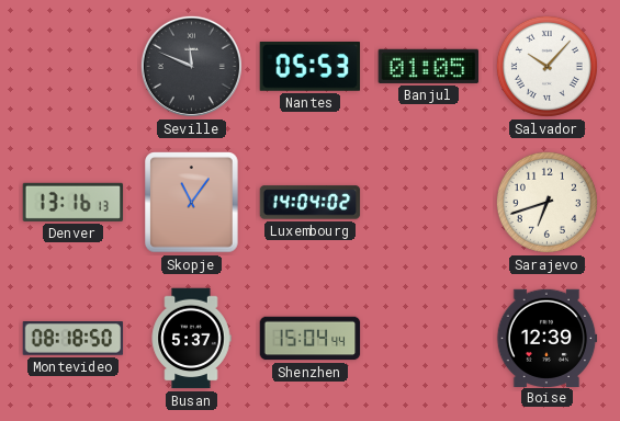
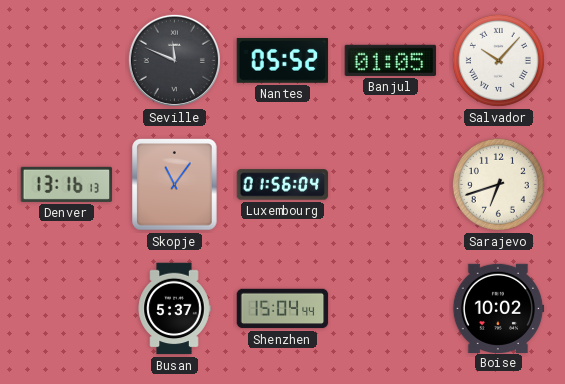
Nantes: 05:53 -> 05:52
Luxembourg: 14:04 -> 01:56
Montevideo: 08:18 -> none
Boise: 12:39 -> 10:02
